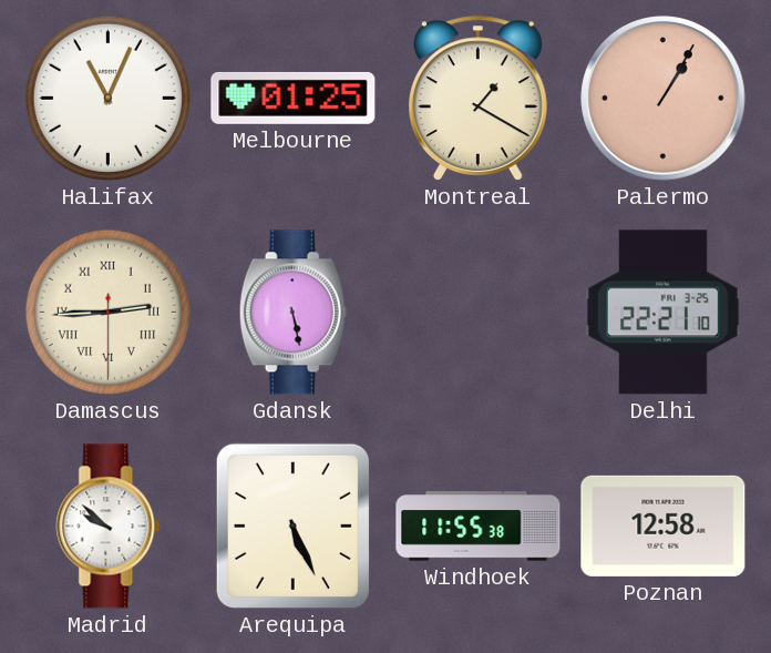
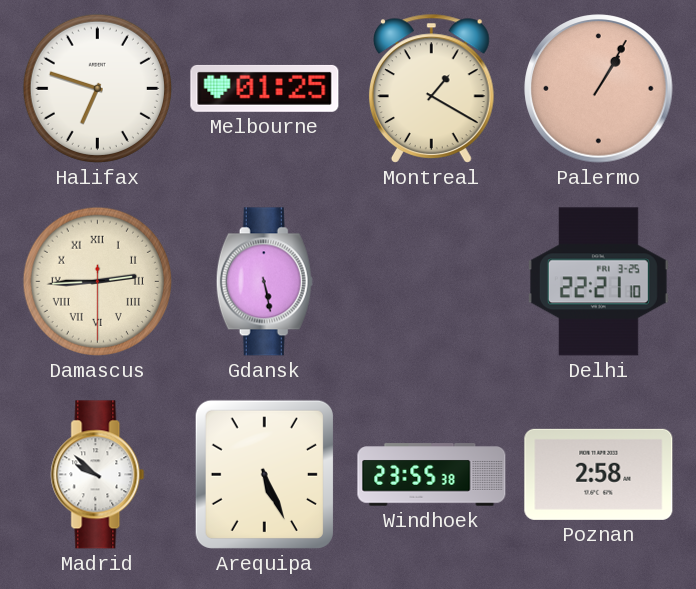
Halifax: 11:04 -> 6:48
Windhoek: 11:55 -> 23:55
Poznan: 12:58 -> 2:58
